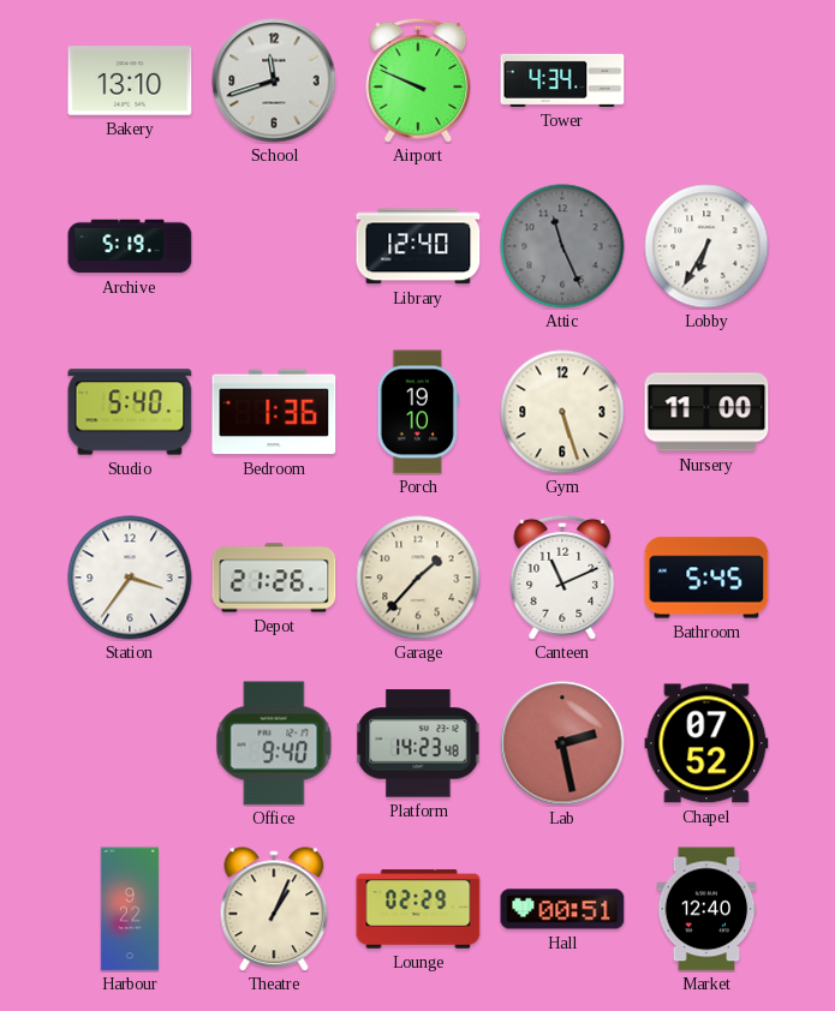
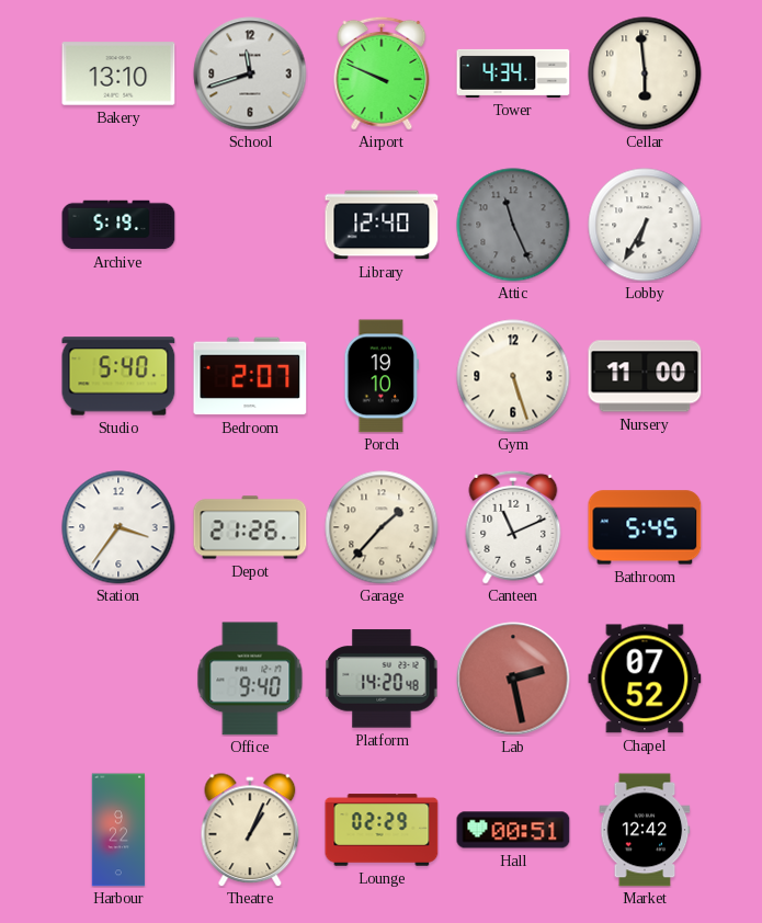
Cellar: none -> 5:59
Bedroom: 1:36 -> 2:07
Platform: 14:23 -> 14:20
Market: 12:40 -> 12:42
